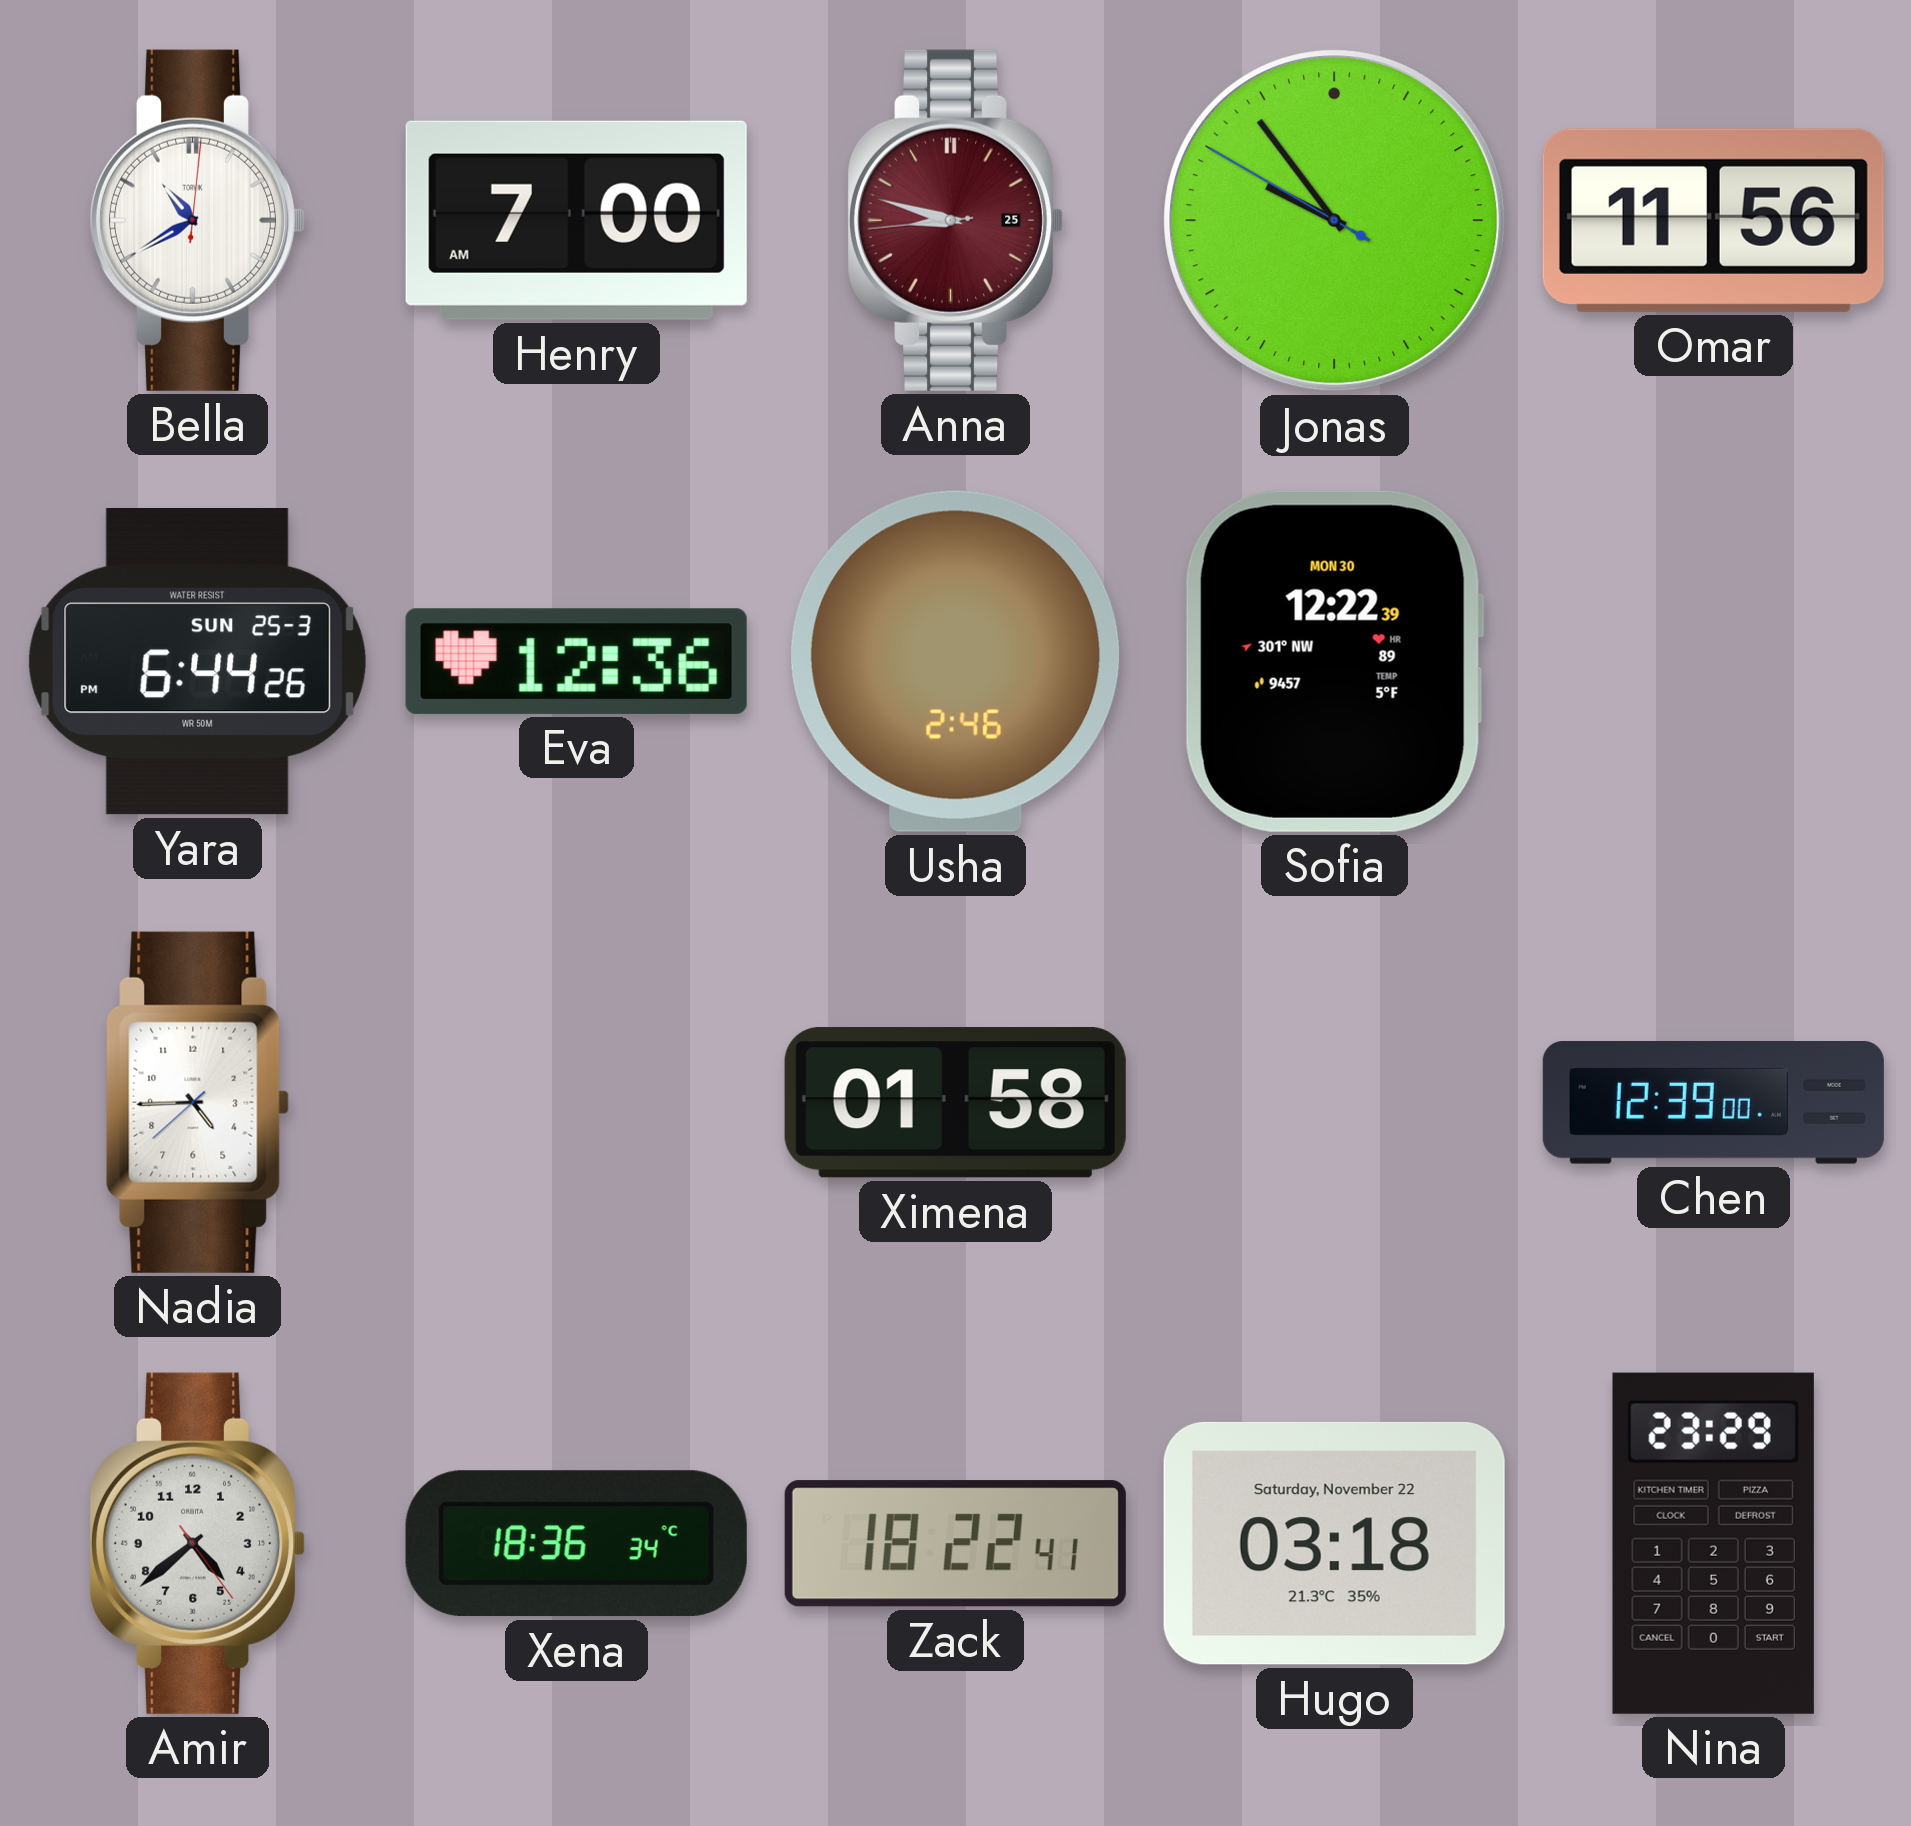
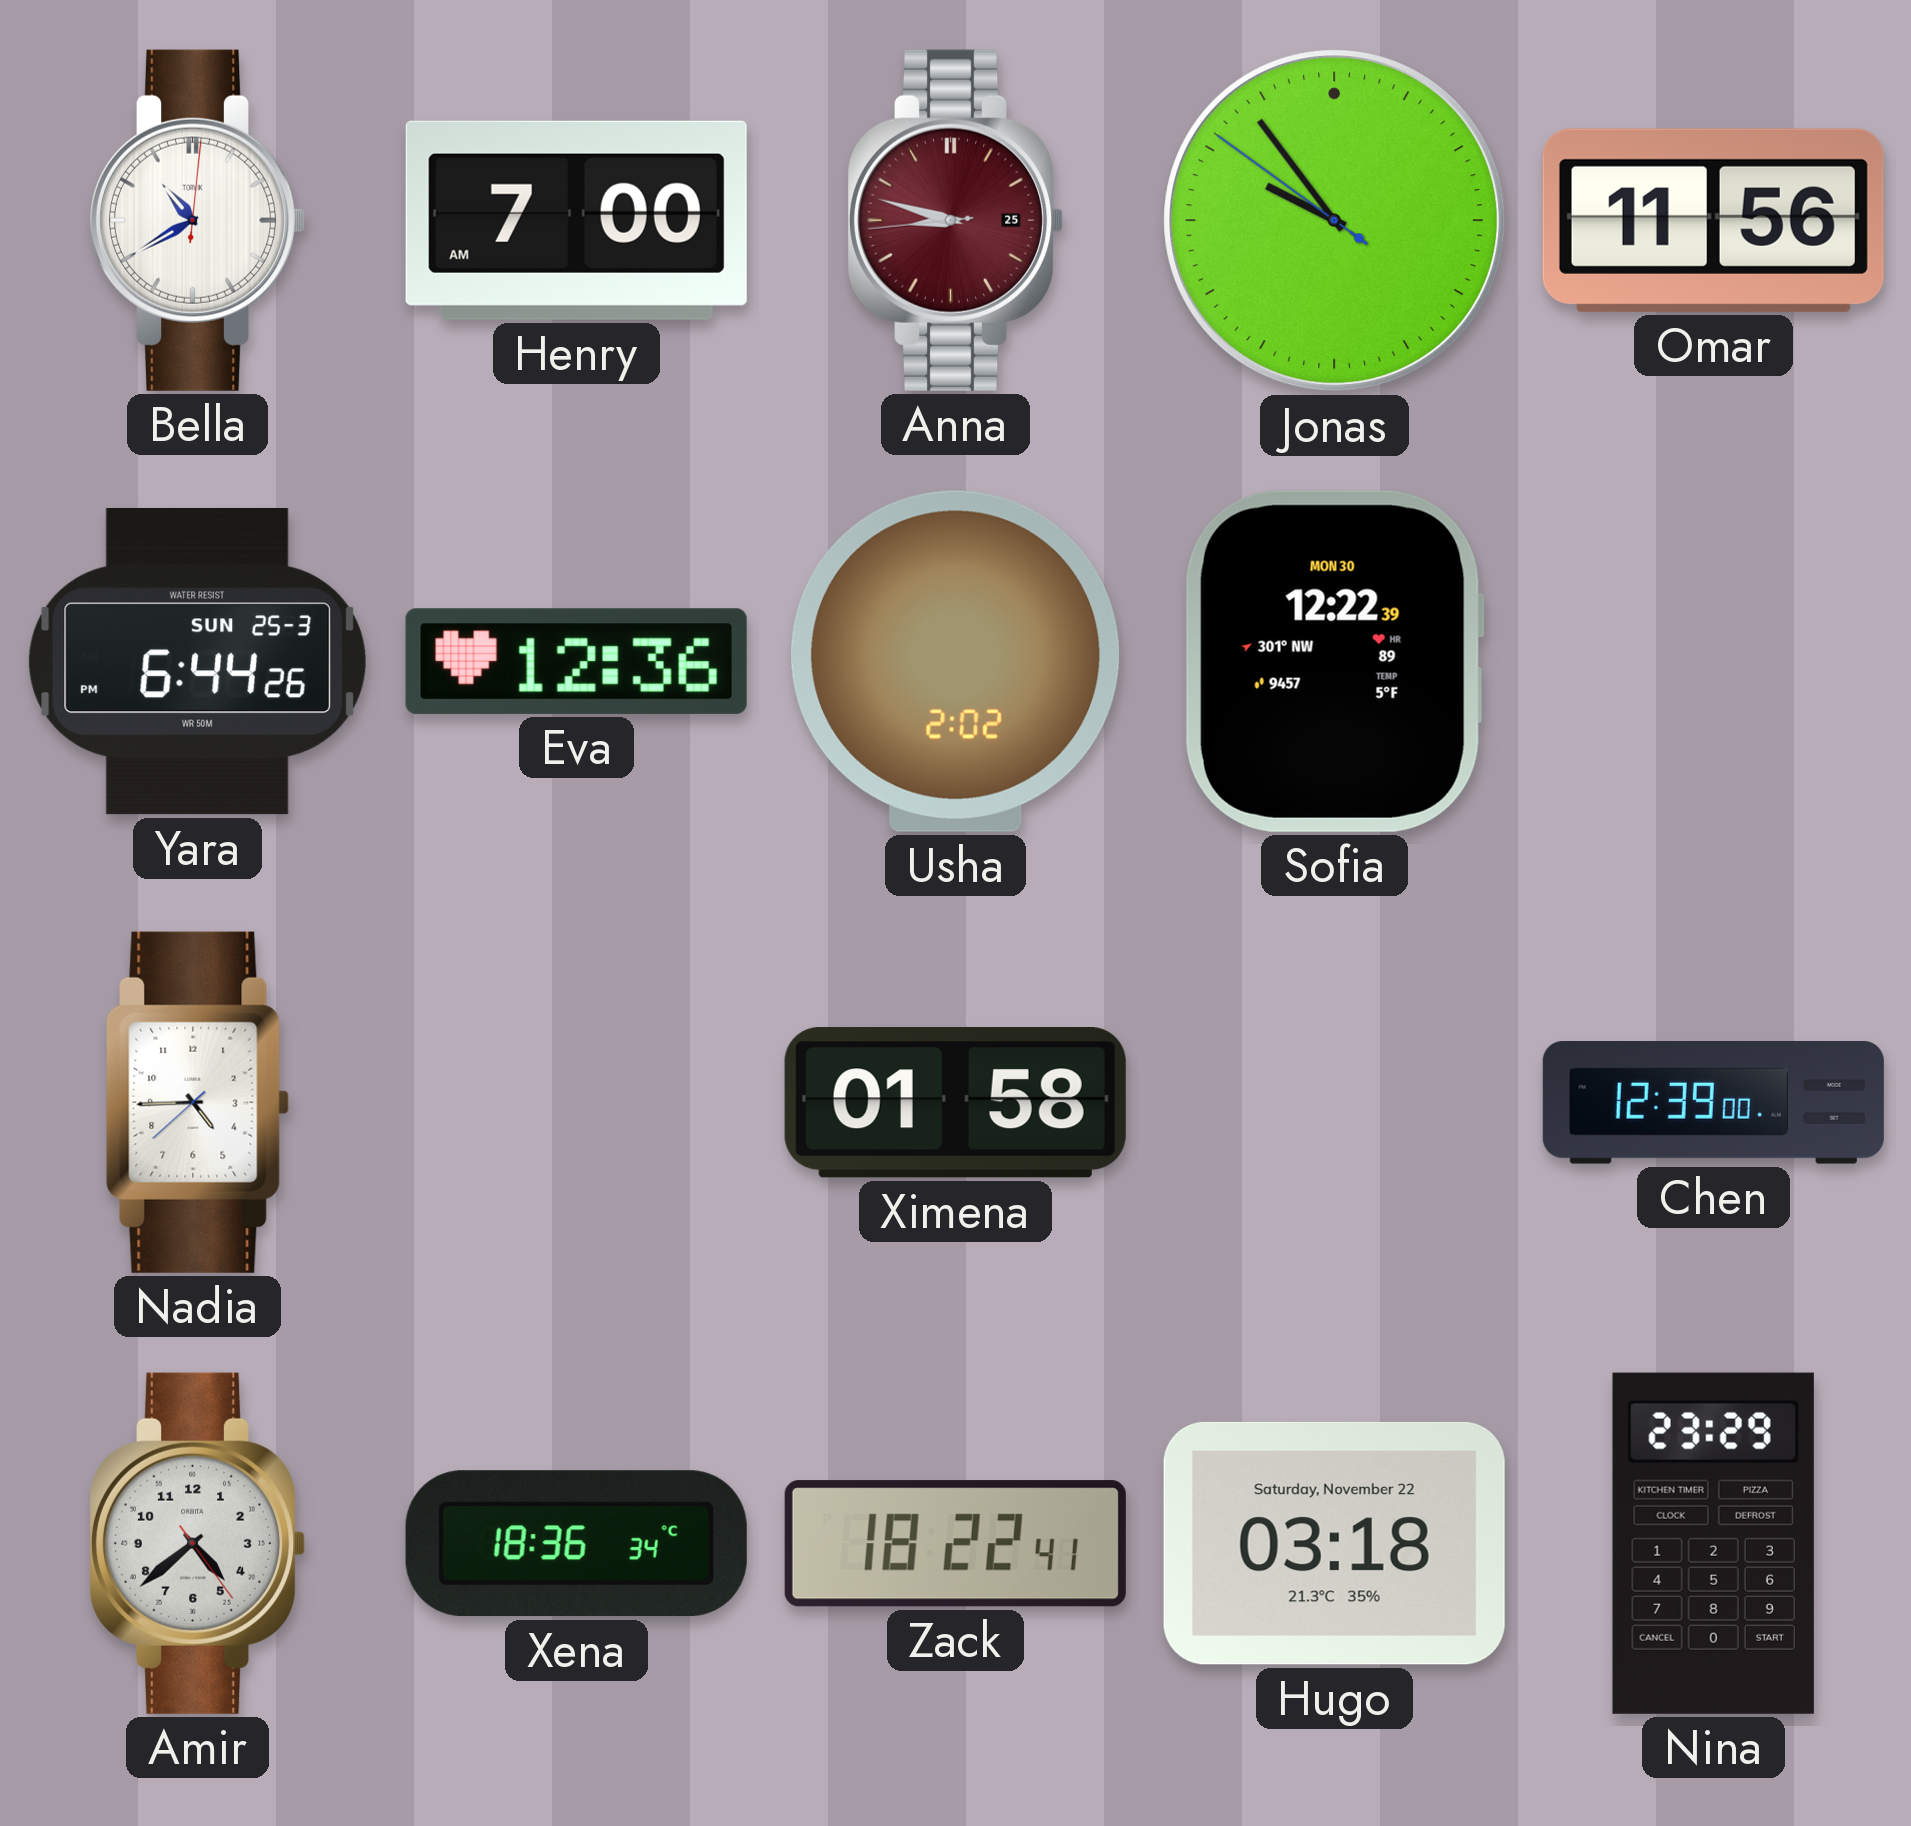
Jonas: 9:53:50 -> 9:53:51
Usha: 2:46 -> 2:02
